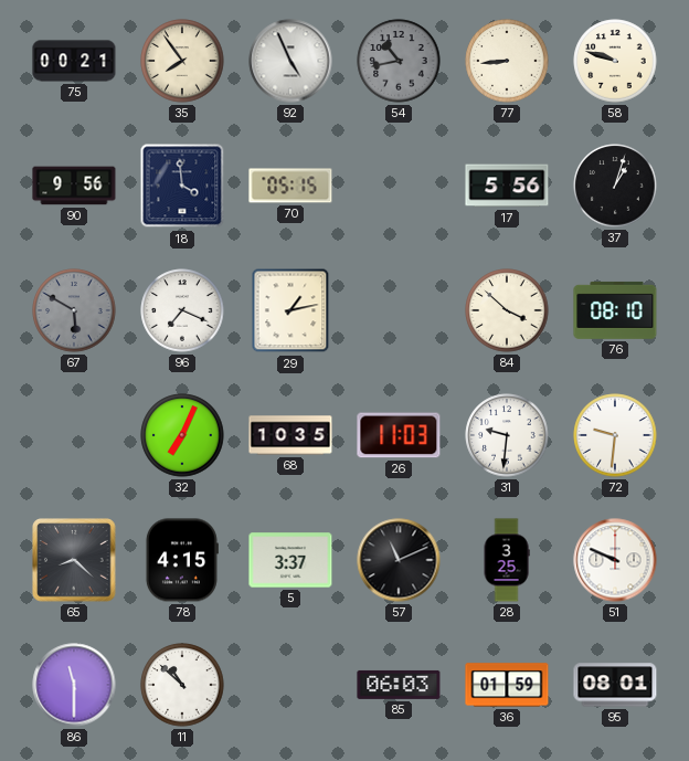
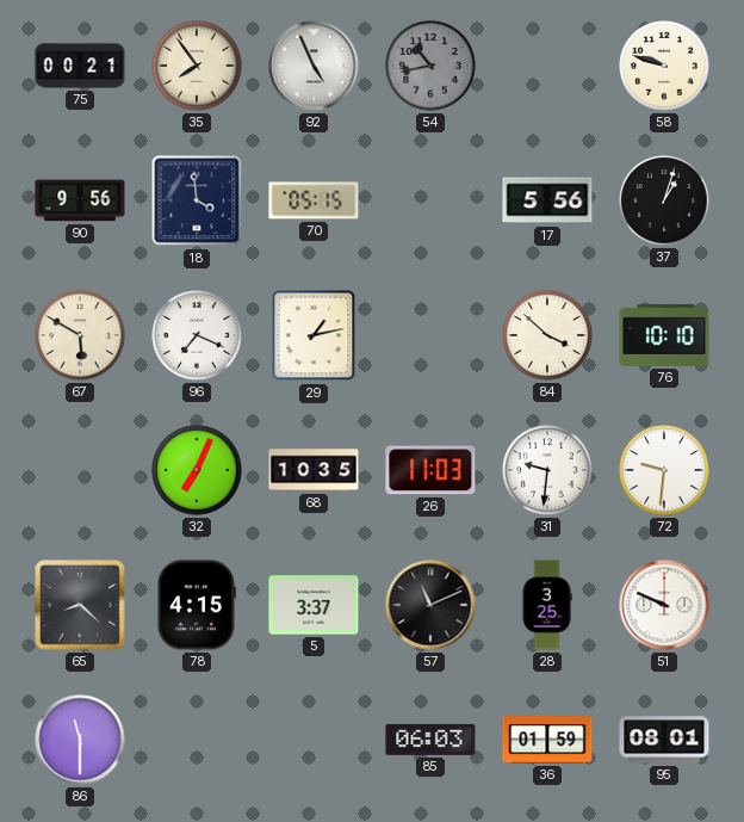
77: 8:44 -> none
67 dial: grey -> cream
76: 08:10 -> 10:10
11: 10:52 -> none
